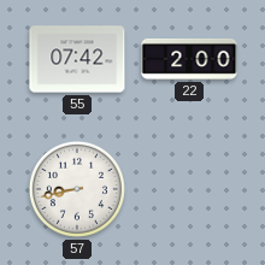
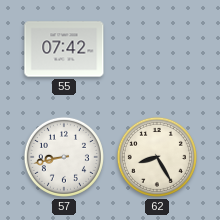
22: 2:00 -> none
62: none -> 8:25
